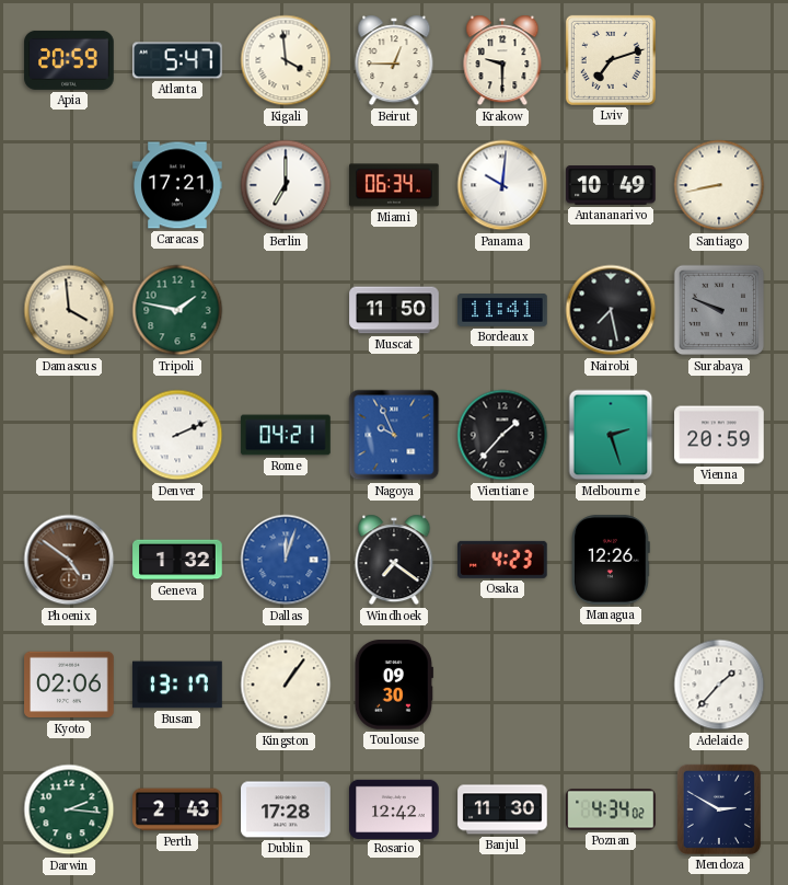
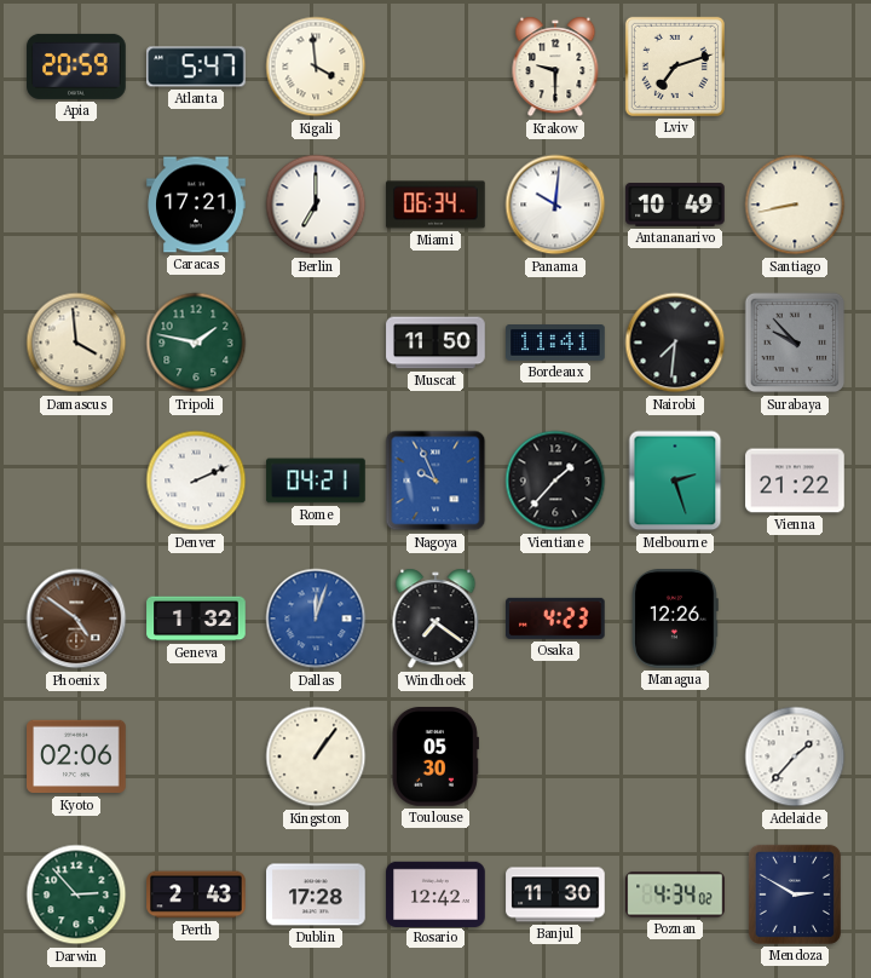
Beirut: 12:45 -> none
Nairobi: 7:28 -> 7:31
Surabaya: 9:49 -> 9:53
Vienna: 20:59 -> 21:22
Busan: 13:17 -> none
Toulouse: 09:30 -> 05:30
Darwin: 2:16 -> 2:53
